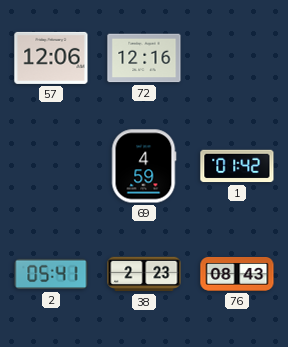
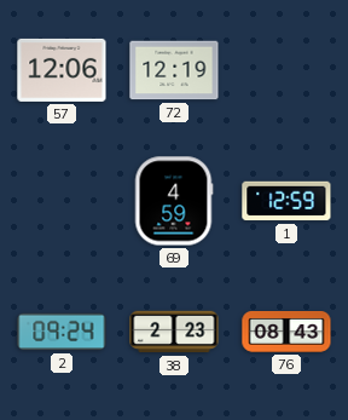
72: 12:16 -> 12:19
1: 01:42 -> 12:59
2: 05:41 -> 09:24
